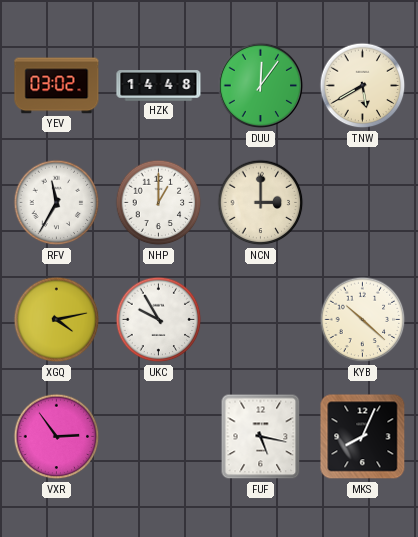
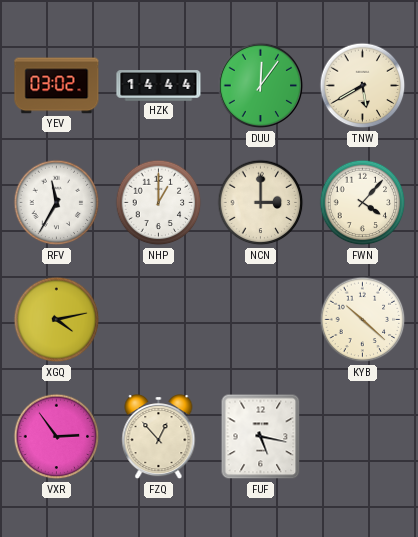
HZK: 14:48 -> 14:44
FWN: none -> 4:07
UKC: 9:55 -> none
FZQ: none -> 12:53
MKS: 8:04 -> none
